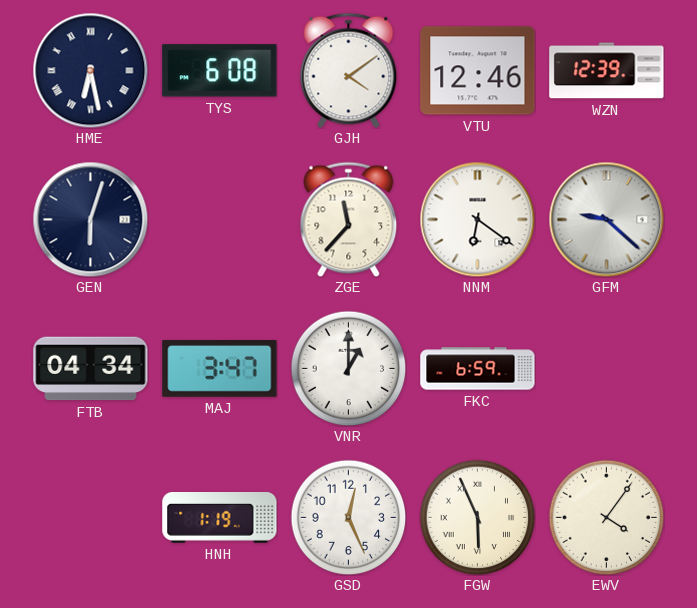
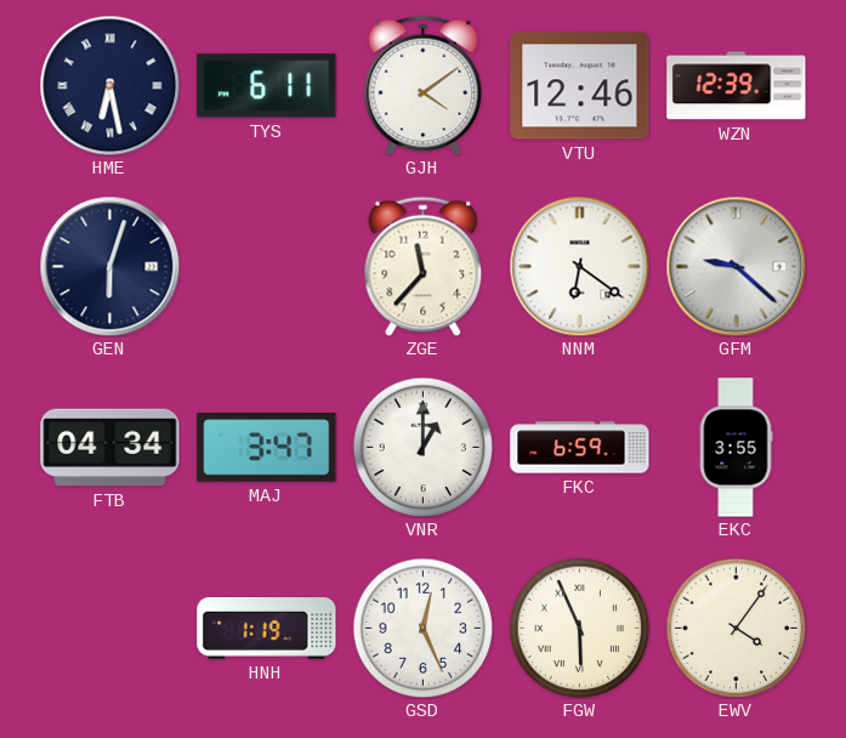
TYS: 6:08 -> 6:11
EKC: none -> 3:55
